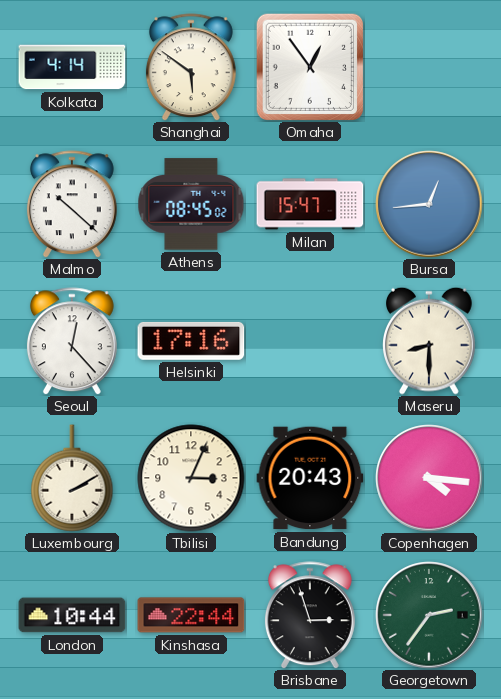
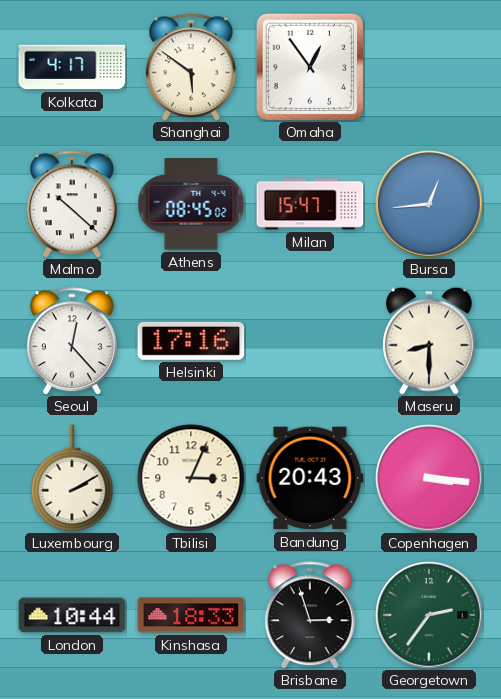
Kolkata: 4:14 -> 4:17
Copenhagen: 4:16 -> 3:16
Kinshasa: 22:44 -> 18:33
